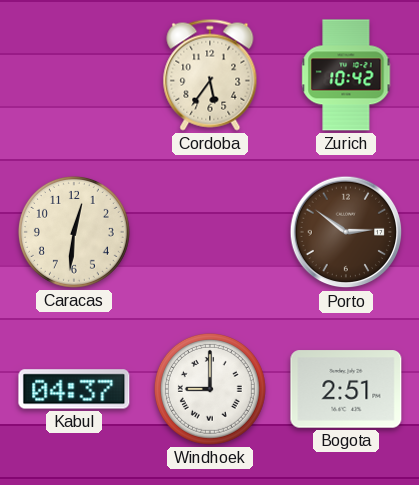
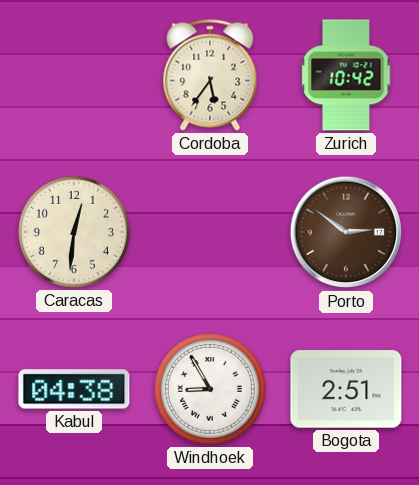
Kabul: 04:37 -> 04:38
Windhoek: 9:00 -> 8:55
